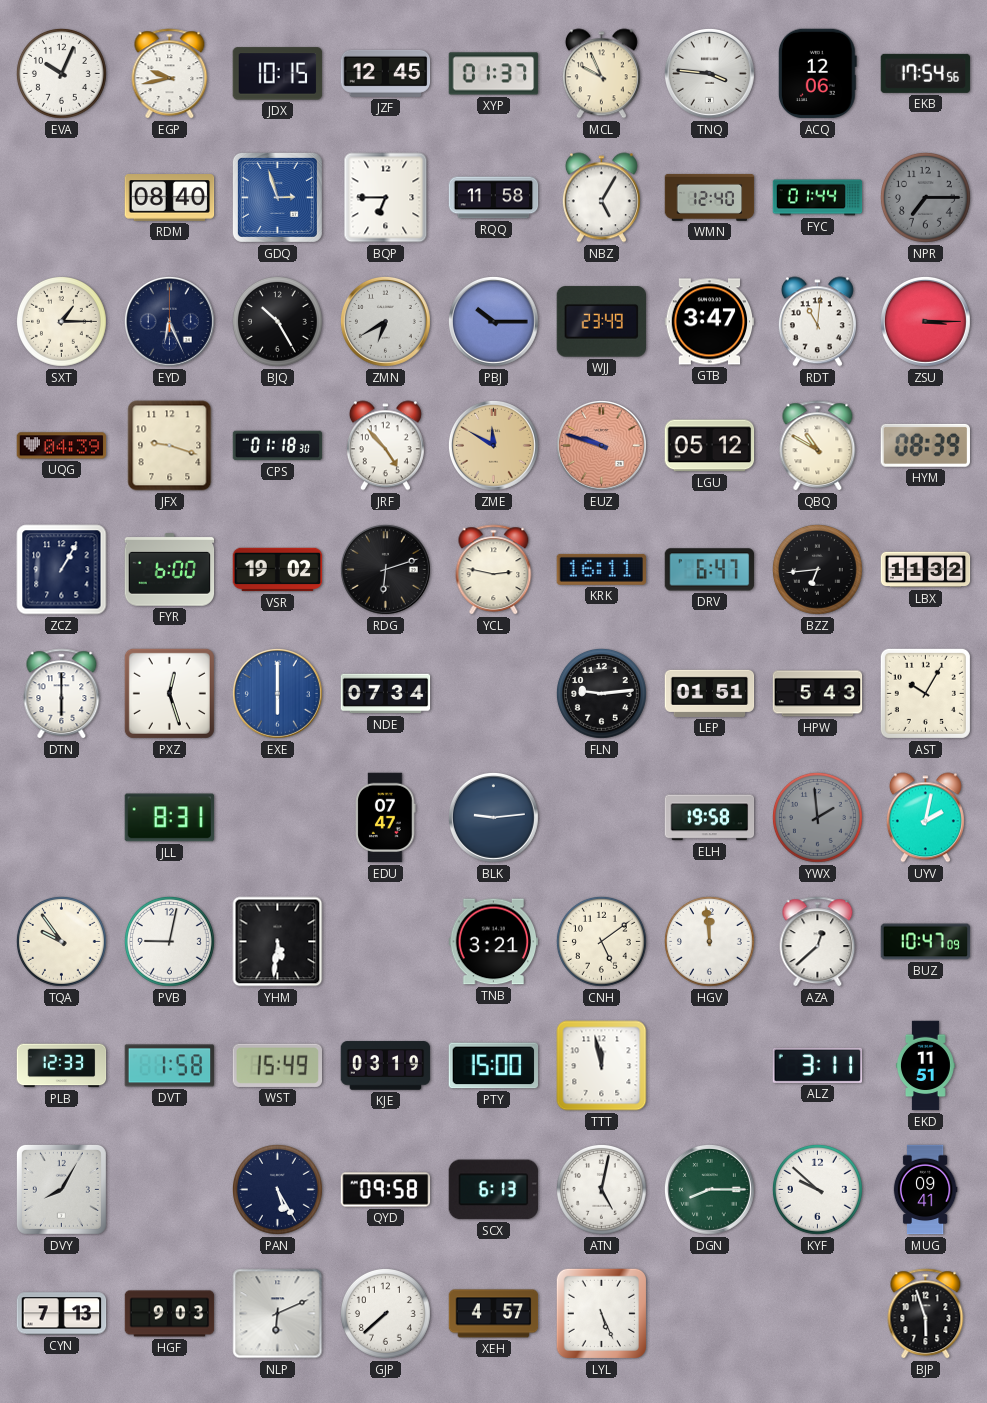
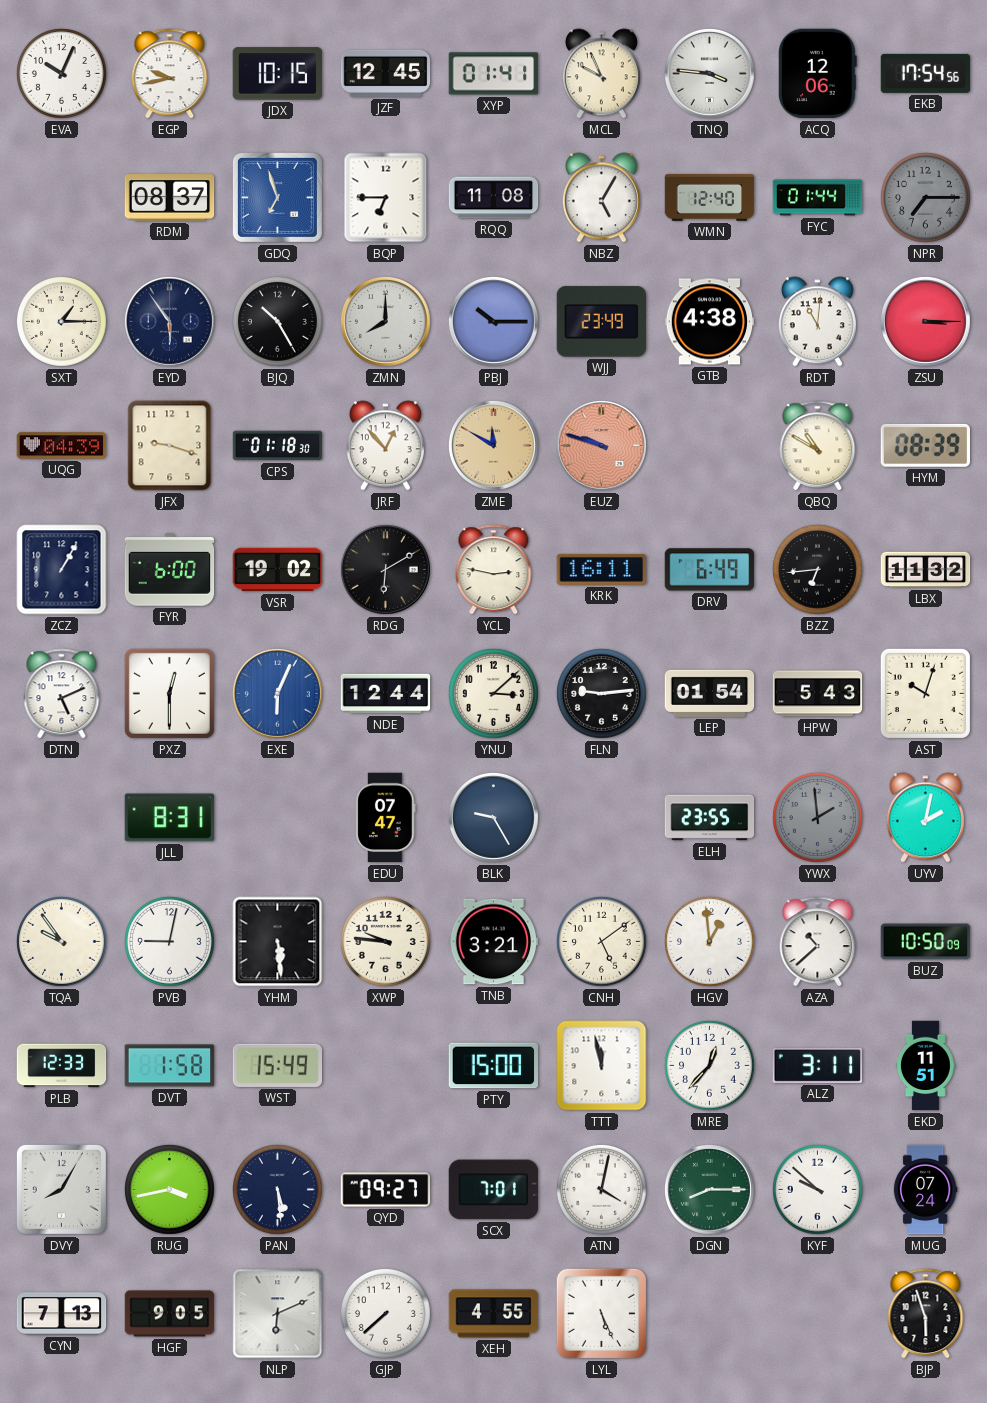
XYP: 01:37 -> 01:41
RDM: 08:40 -> 08:37
GDQ: 2:57 -> 6:57
RQQ: 11:58 -> 11:08
EYD: 6:26 -> 5:54
ZMN: 6:40 -> 8:00
GTB: 3:47 -> 4:38
JRF: 4:53 -> 12:53
LGU: 05:12 -> none
RDG: 6:12 -> 6:10
DRV: 6:47 -> 6:49
DTN: 6:00 -> 5:11
PXZ: 12:27 -> 12:30
EXE: 6:00 -> 6:04
NDE: 07:34 -> 12:44
YNU: none -> 3:08
LEP: 01:51 -> 01:54
AST: 10:05 -> 10:03
BLK: 9:14 -> 9:25
ELH: 19:58 -> 23:55
YHM: 5:31 -> 5:29
XWP: none -> 9:46
HGV: 11:59 -> 12:59
AZA: 12:38 -> 10:38
BUZ: 10:47 -> 10:50
KJE: 03:19 -> none
MRE: none -> 12:37
RUG: none -> 3:43
PAN: 5:25 -> 5:29
QYD: 09:58 -> 09:27
SCX: 6:13 -> 7:01
ATN: 5:02 -> 4:02
MUG: 09:41 -> 07:24
HGF: 9:03 -> 9:05
XEH: 4:57 -> 4:55
